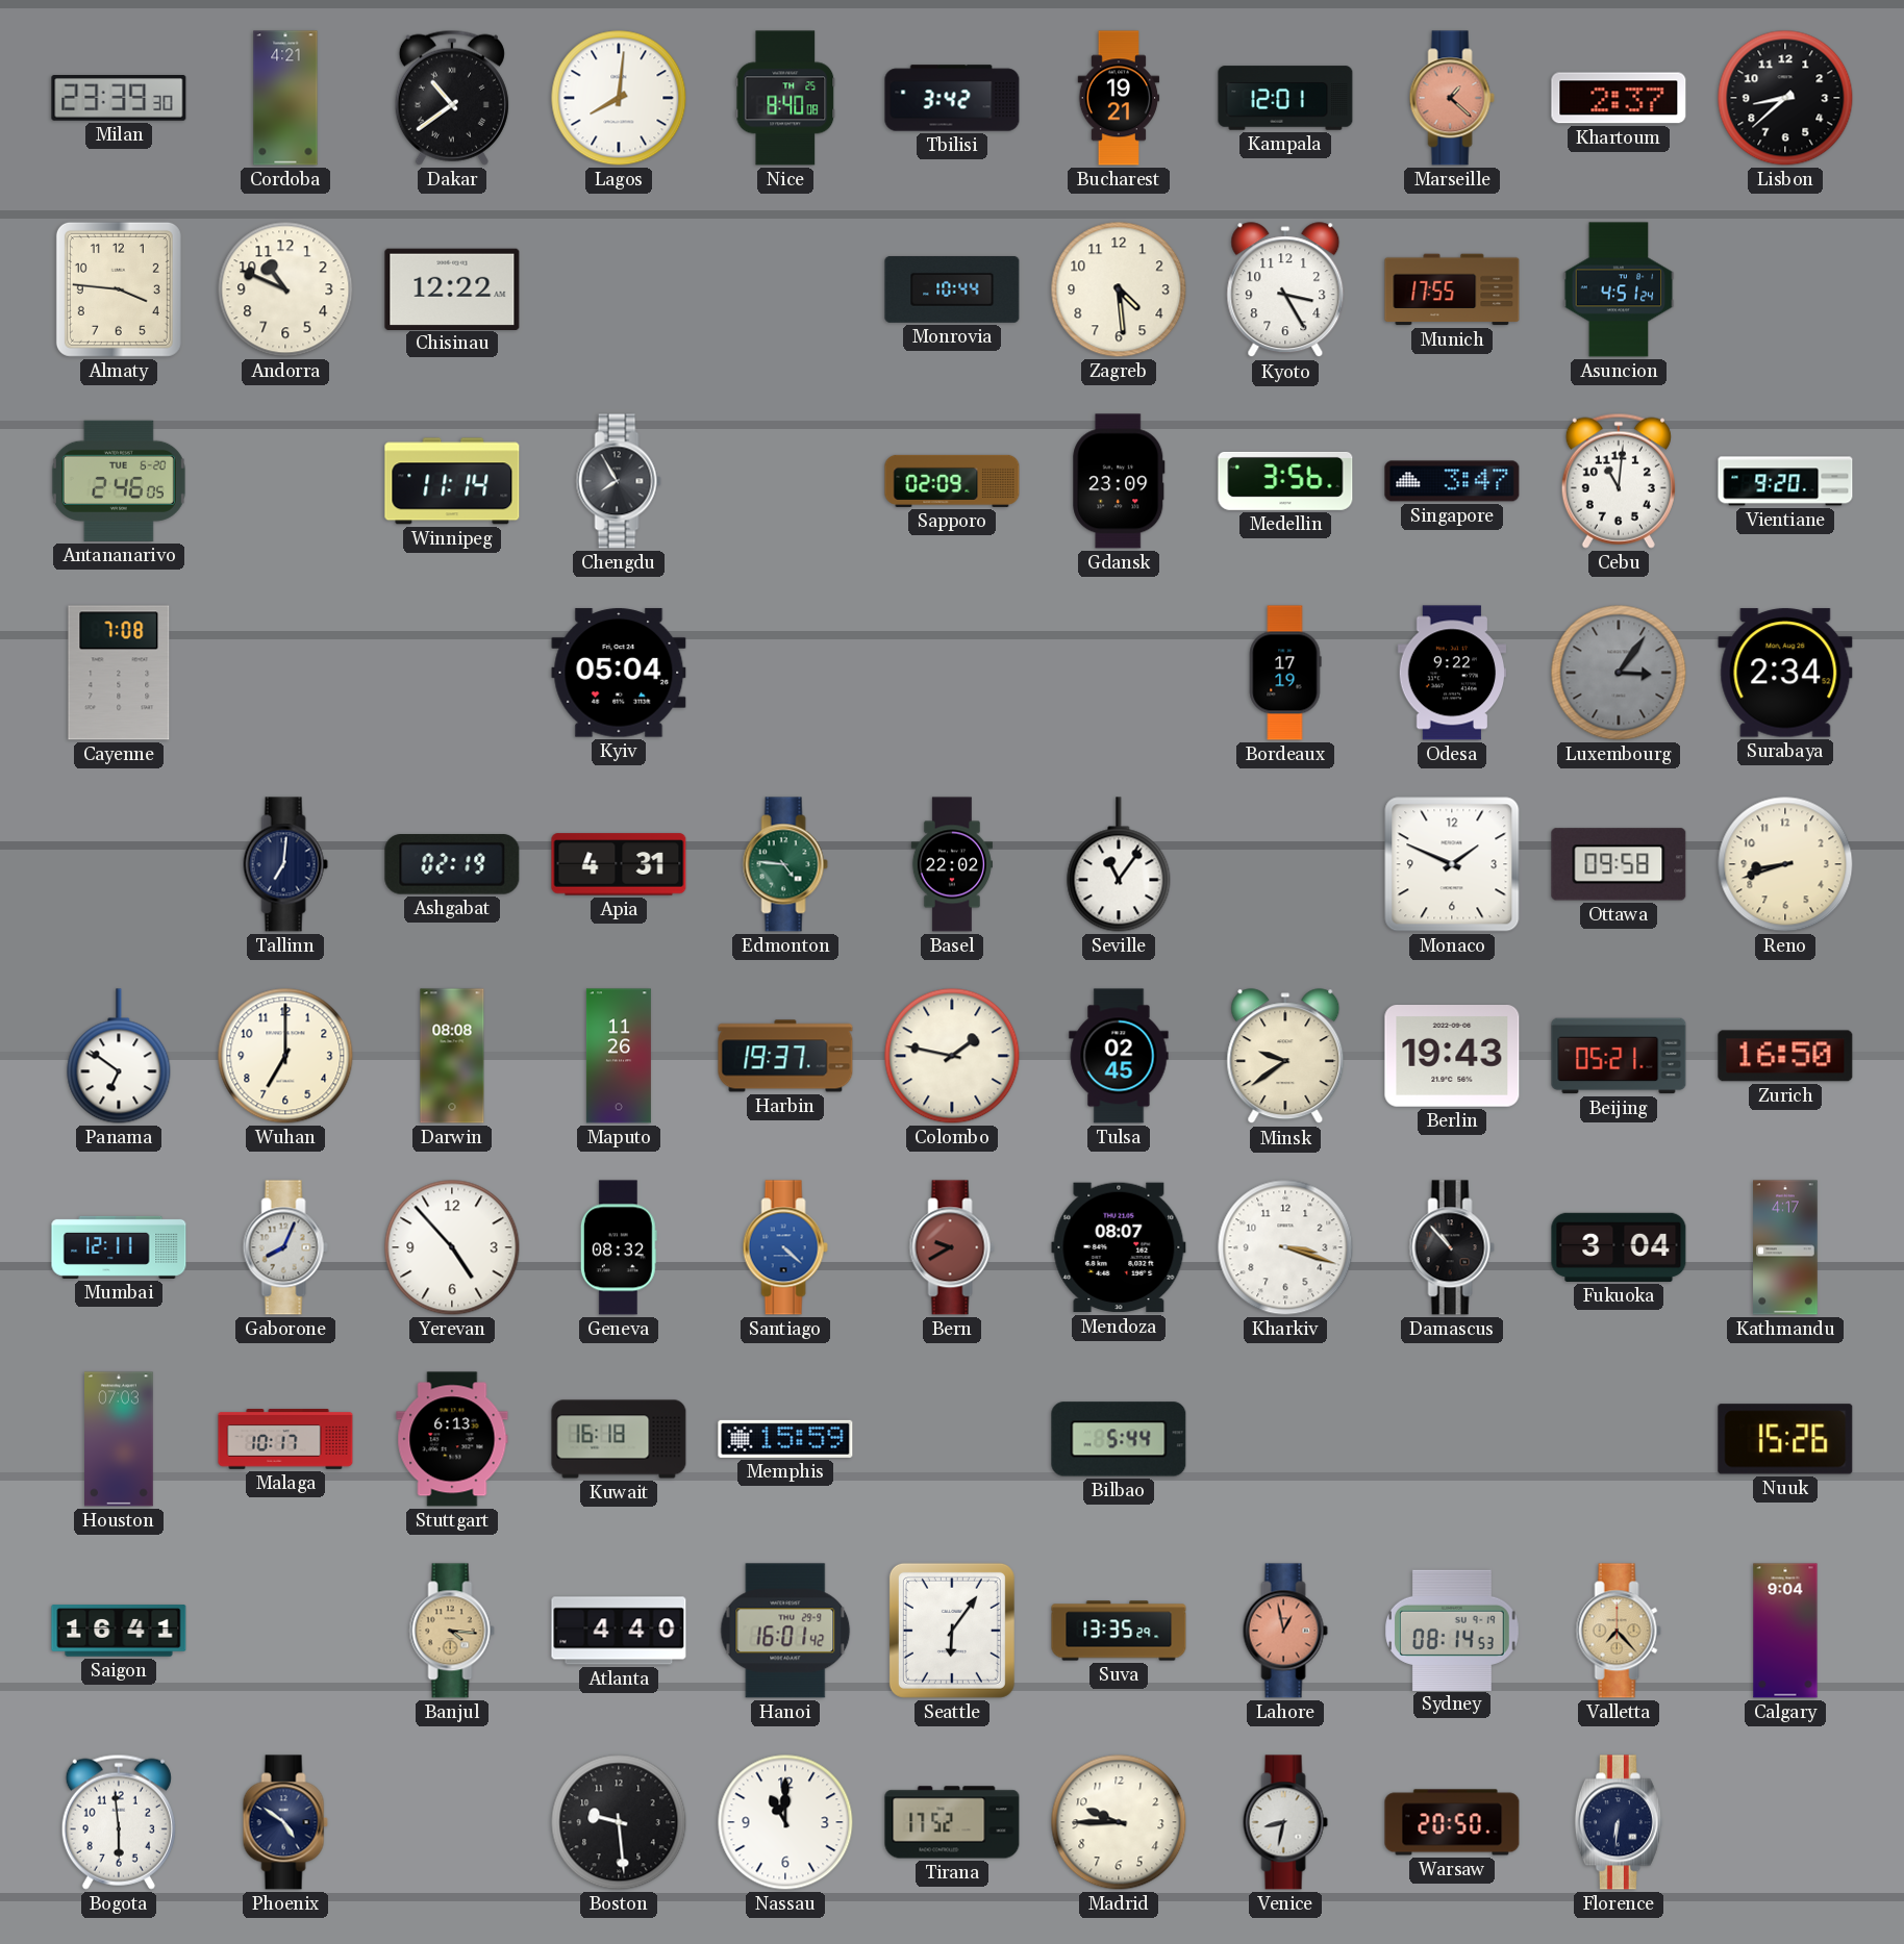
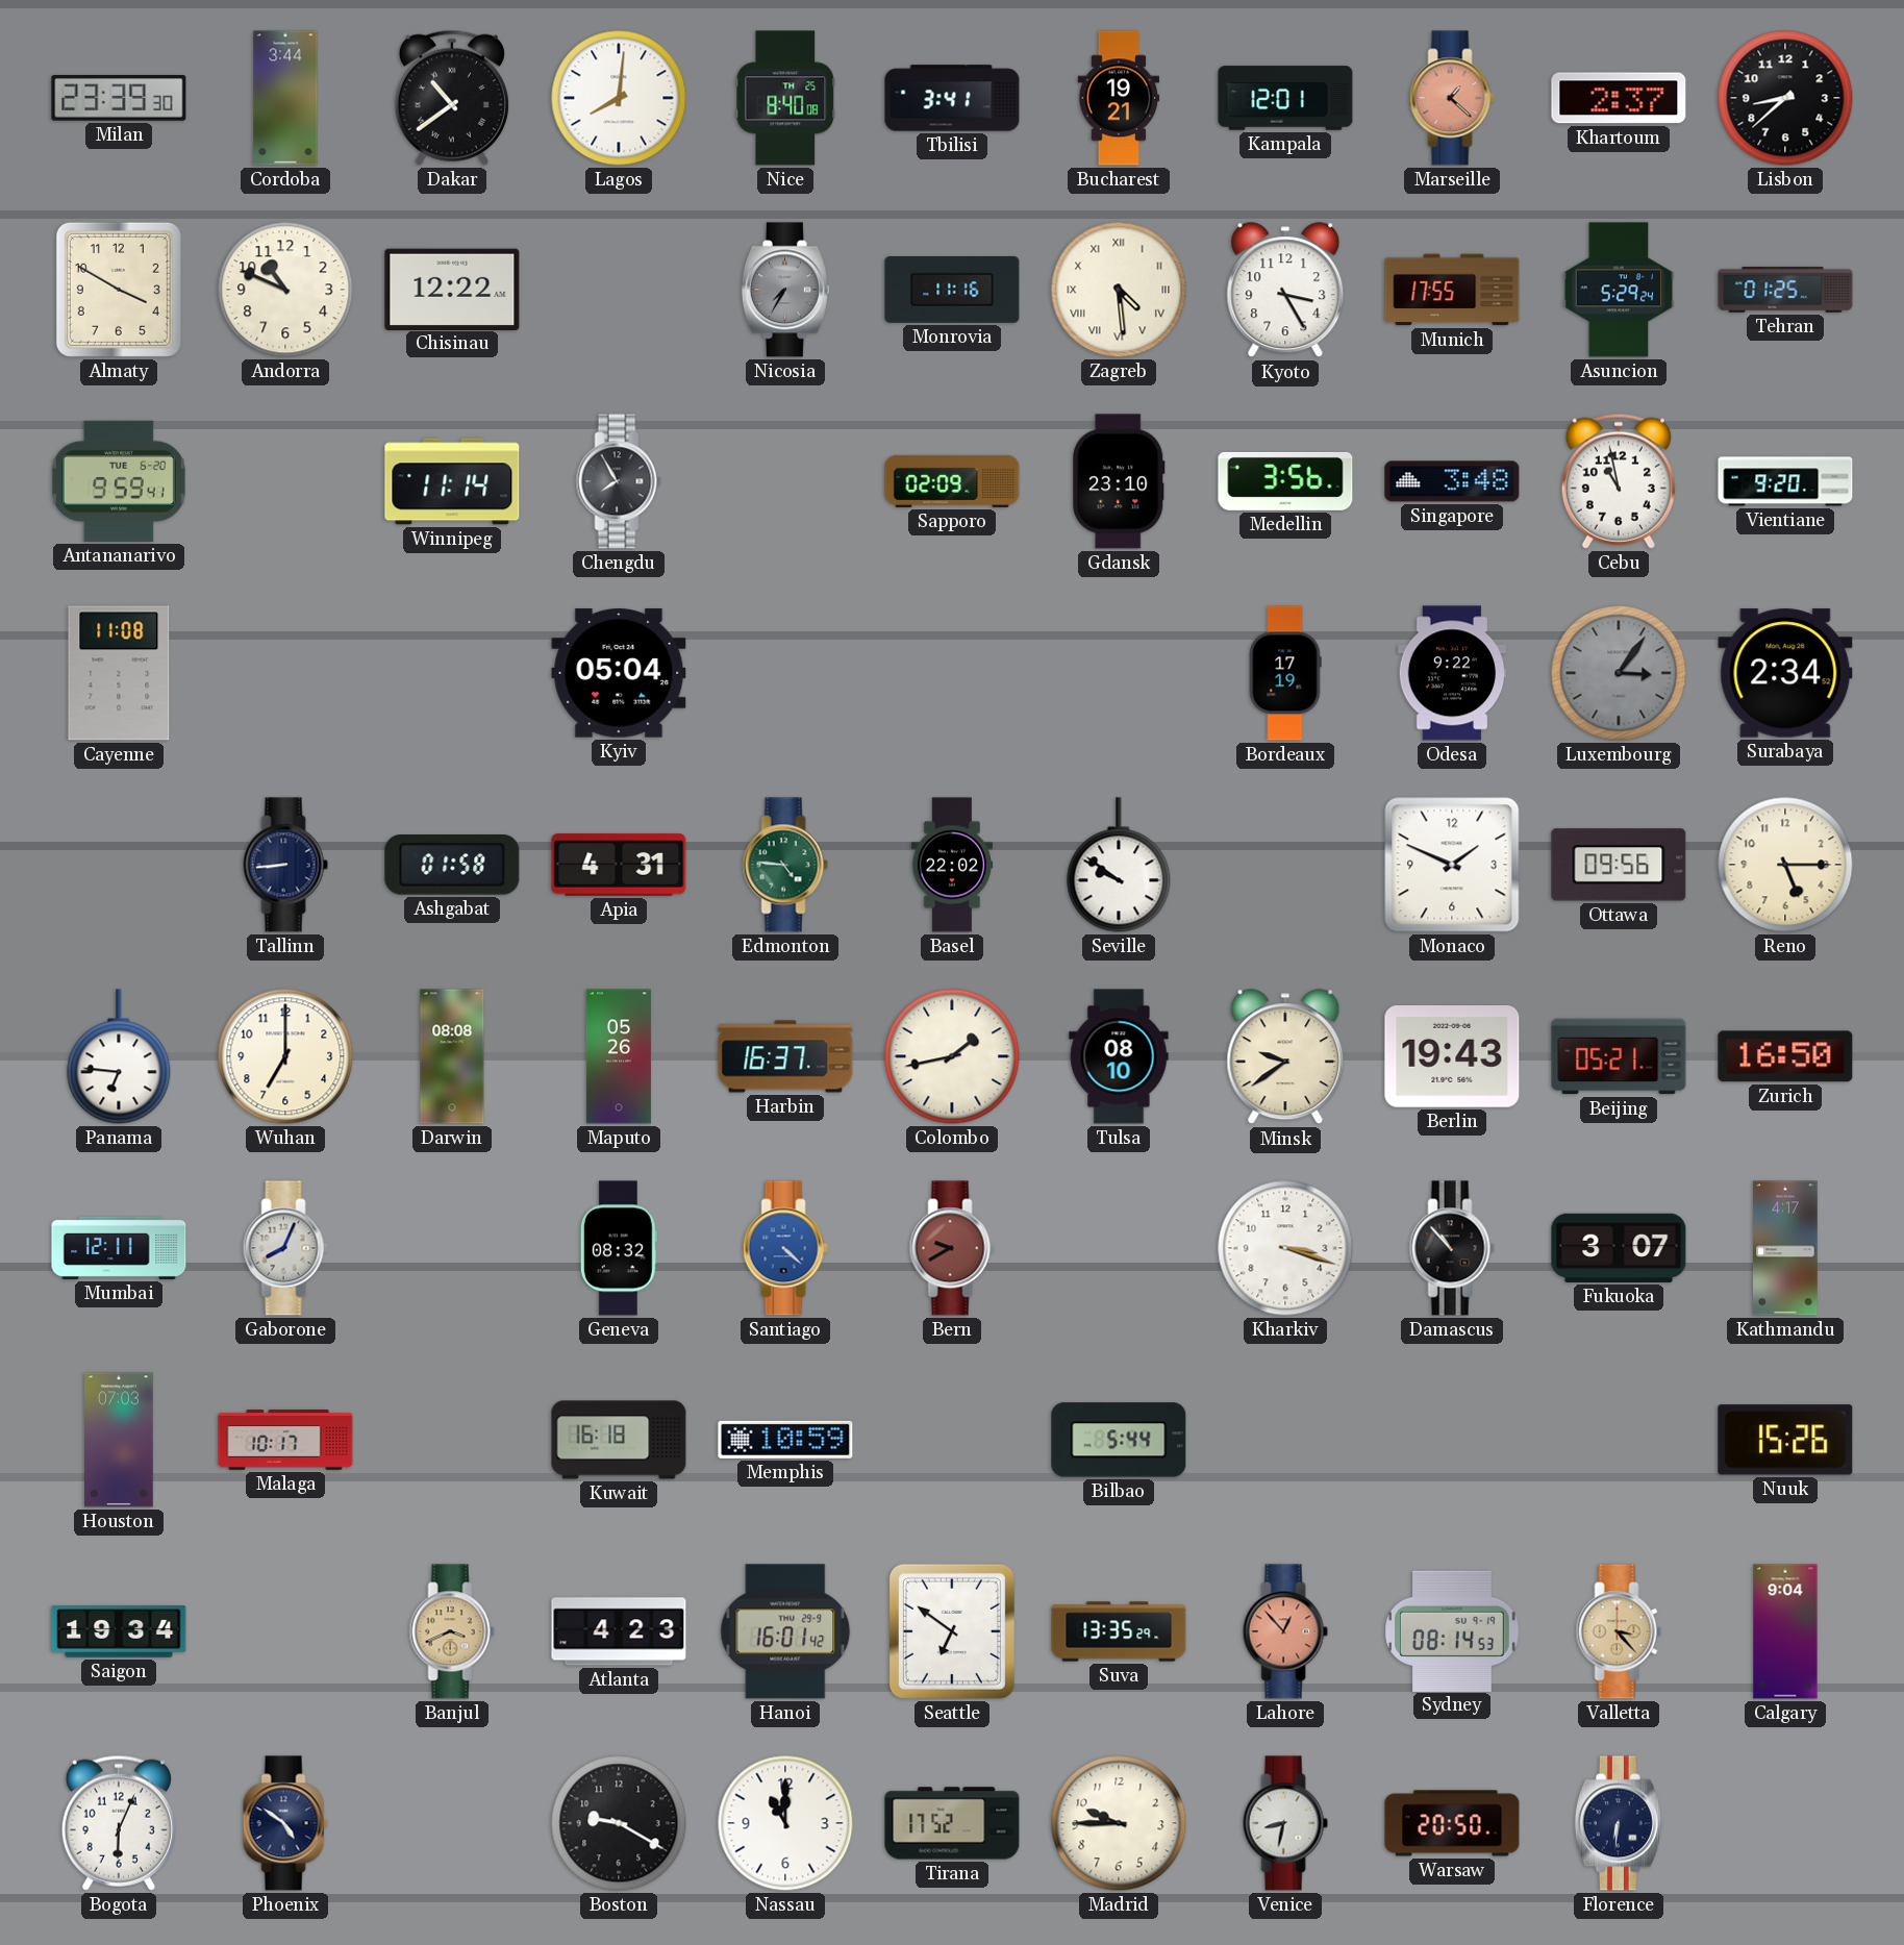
Cordoba: 4:21 -> 3:44
Tbilisi: 3:42 -> 3:41
Almaty: 3:46 -> 3:50
Nicosia: none -> 7:35
Monrovia: 10:44 -> 11:16
Zagreb numerals: Arabic -> Roman
Asuncion: 4:51 -> 5:29
Tehran: none -> 01:25
Antananarivo: 2:46 -> 9:59
Gdansk: 23:09 -> 23:10
Singapore: 3:47 -> 3:48
Cebu: 11:01 -> 10:58
Cayenne: 7:08 -> 11:08
Tallinn: 7:01 -> 8:44
Ashgabat: 02:19 -> 01:58
Seville: 11:06 -> 9:51
Ottawa: 09:58 -> 09:56
Reno: 8:42 -> 5:15
Panama: 6:51 -> 6:46
Maputo: 11:26 -> 05:26
Harbin: 19:37 -> 16:37
Colombo: 1:47 -> 1:43
Tulsa: 02:45 -> 08:10
Yerevan: 4:53 -> none
Mendoza: 08:07 -> none
Fukuoka: 3:04 -> 3:07
Stuttgart: 6:13 -> none
Memphis: 15:59 -> 10:59
Saigon: 16:41 -> 19:34
Banjul: 4:16 -> 3:41
Atlanta: 4:40 -> 4:23
Seattle: 6:06 -> 6:51
Lahore: 12:58 -> 12:53
Valletta: 7:23 -> 3:23
Bogota: 5:59 -> 6:04
Boston: 9:29 -> 9:20
